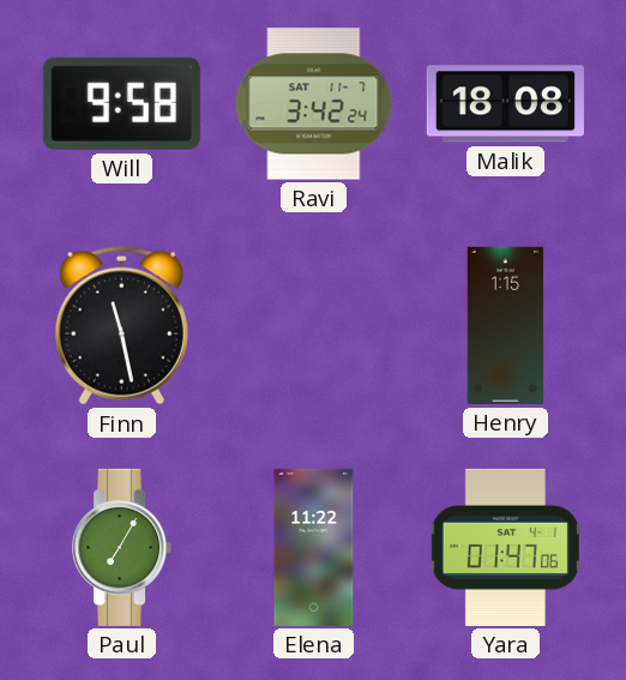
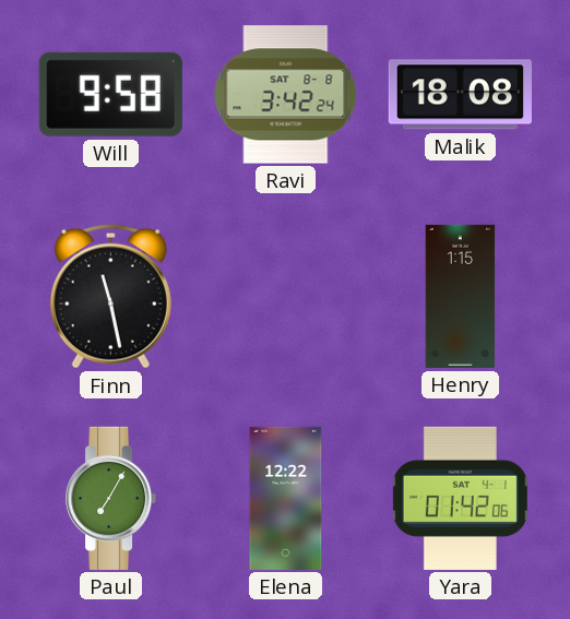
Ravi date: SAT 11-7 -> SAT 8-8
Elena: 11:22 -> 12:22
Yara: 01:47 -> 01:42
